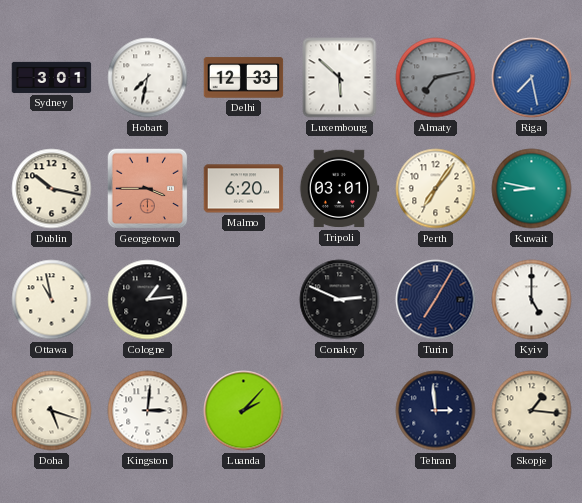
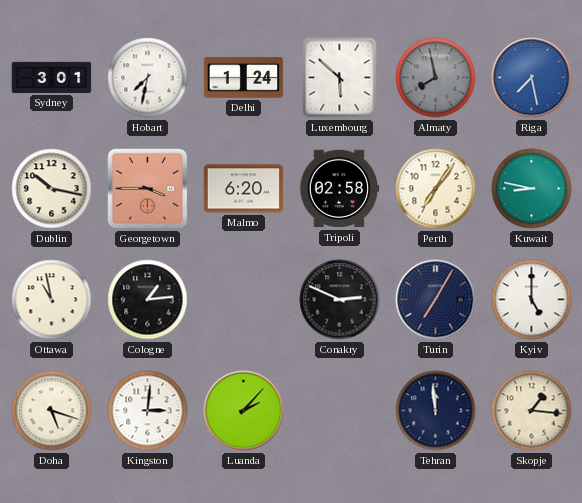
Delhi: 12:33 -> 1:24
Almaty: 7:13 -> 7:58
Tripoli: 03:01 -> 02:58
Tehran: 2:59 -> 11:59
